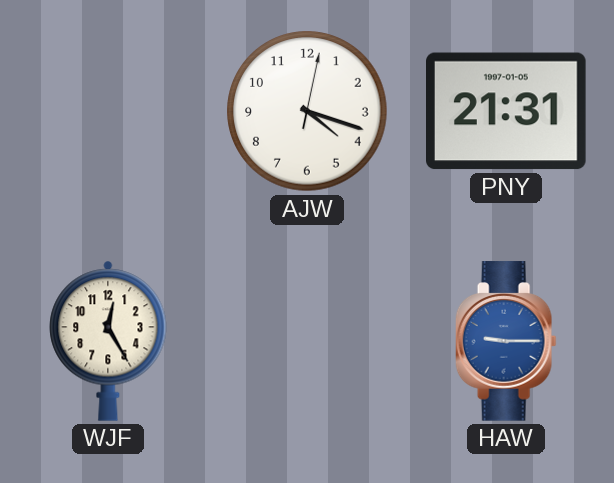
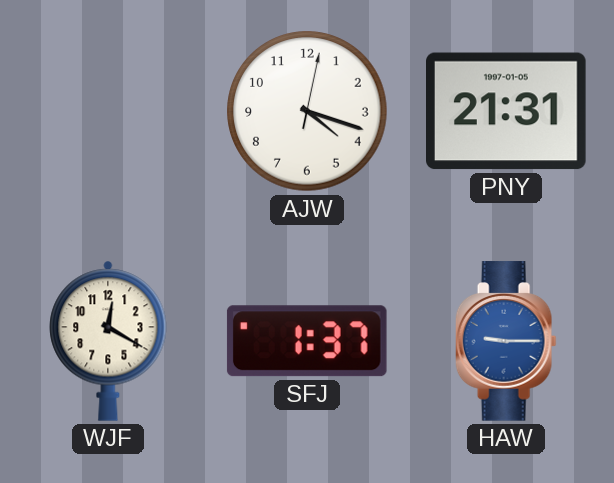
WJF: 12:25 -> 12:20
SFJ: none -> 1:37
